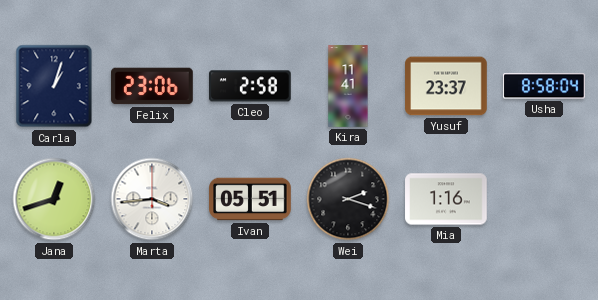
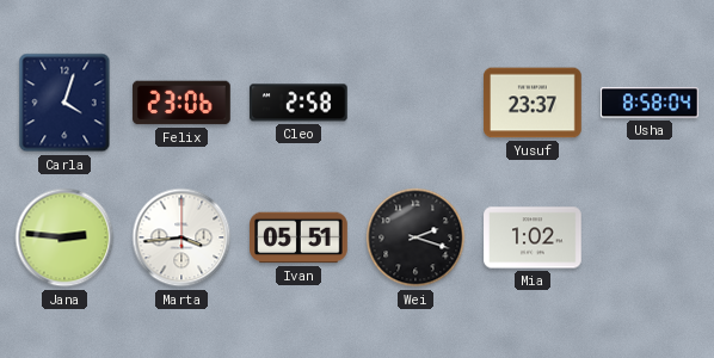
Carla: 1:03 -> 4:03
Kira: 11:41 -> none
Jana: 12:42 -> 2:46
Mia: 1:16 -> 1:02
